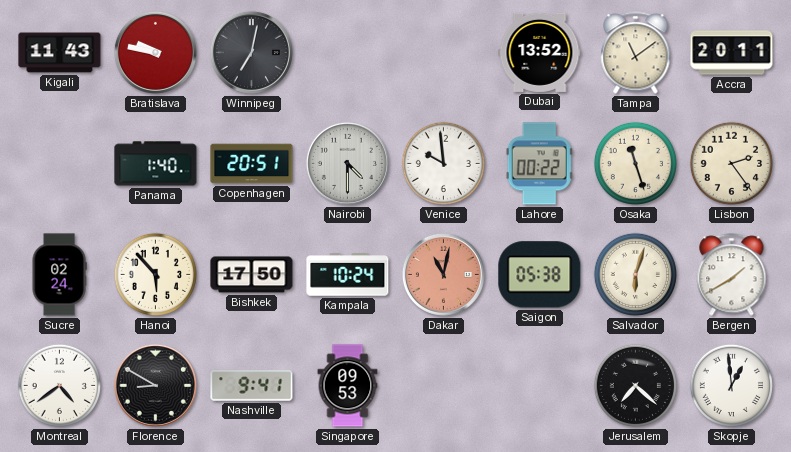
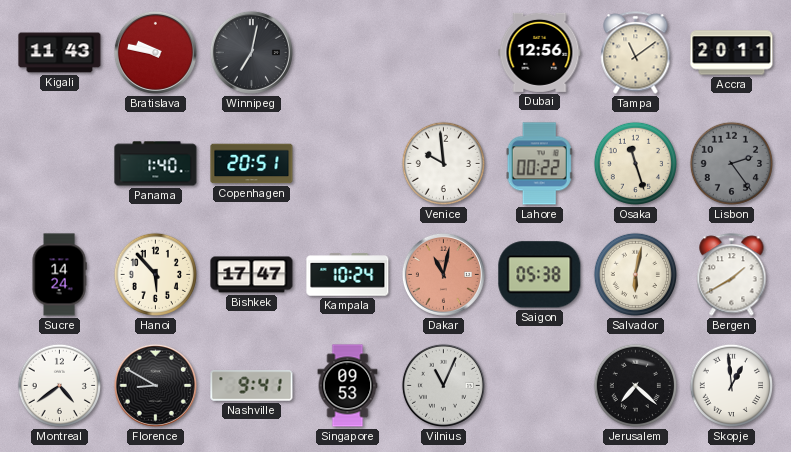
Dubai: 13:52 -> 12:56
Nairobi: 4:30 -> none
Lisbon dial: cream -> grey
Sucre: 02:24 -> 14:24
Bishkek: 17:50 -> 17:47
Salvador: 6:03 -> 6:02
Vilnius: none -> 11:04
